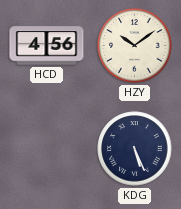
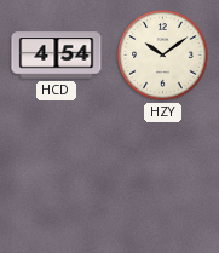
HCD: 4:56 -> 4:54
KDG: 5:26 -> none
